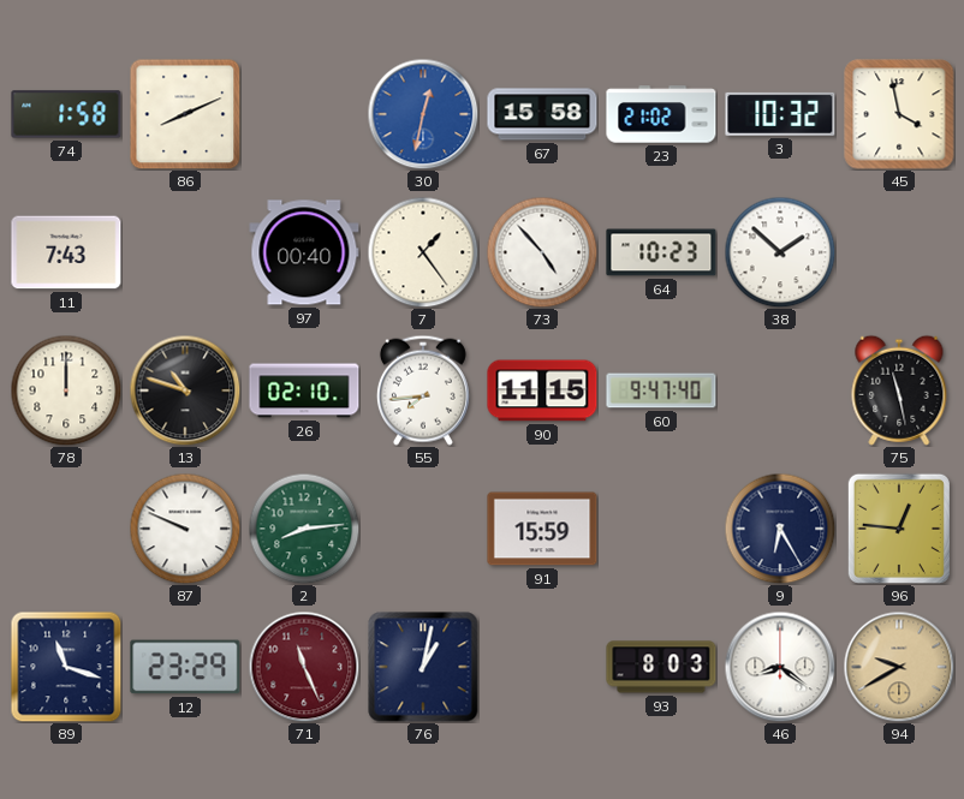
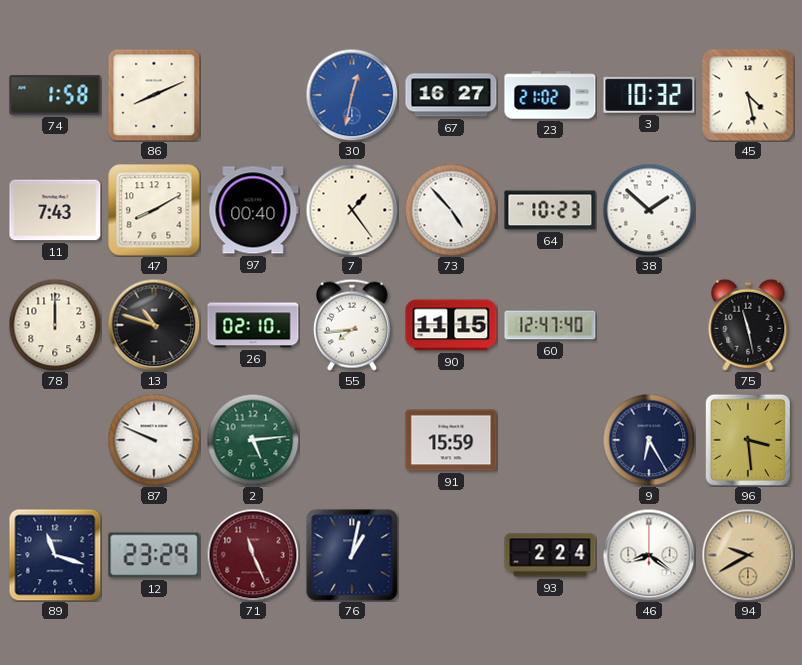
67: 15:58 -> 16:27
45: 3:58 -> 4:28
47: none -> 8:10
60: 9:47 -> 12:47
2: 8:14 -> 5:14
96: 12:46 -> 3:29
93: 8:03 -> 2:24
